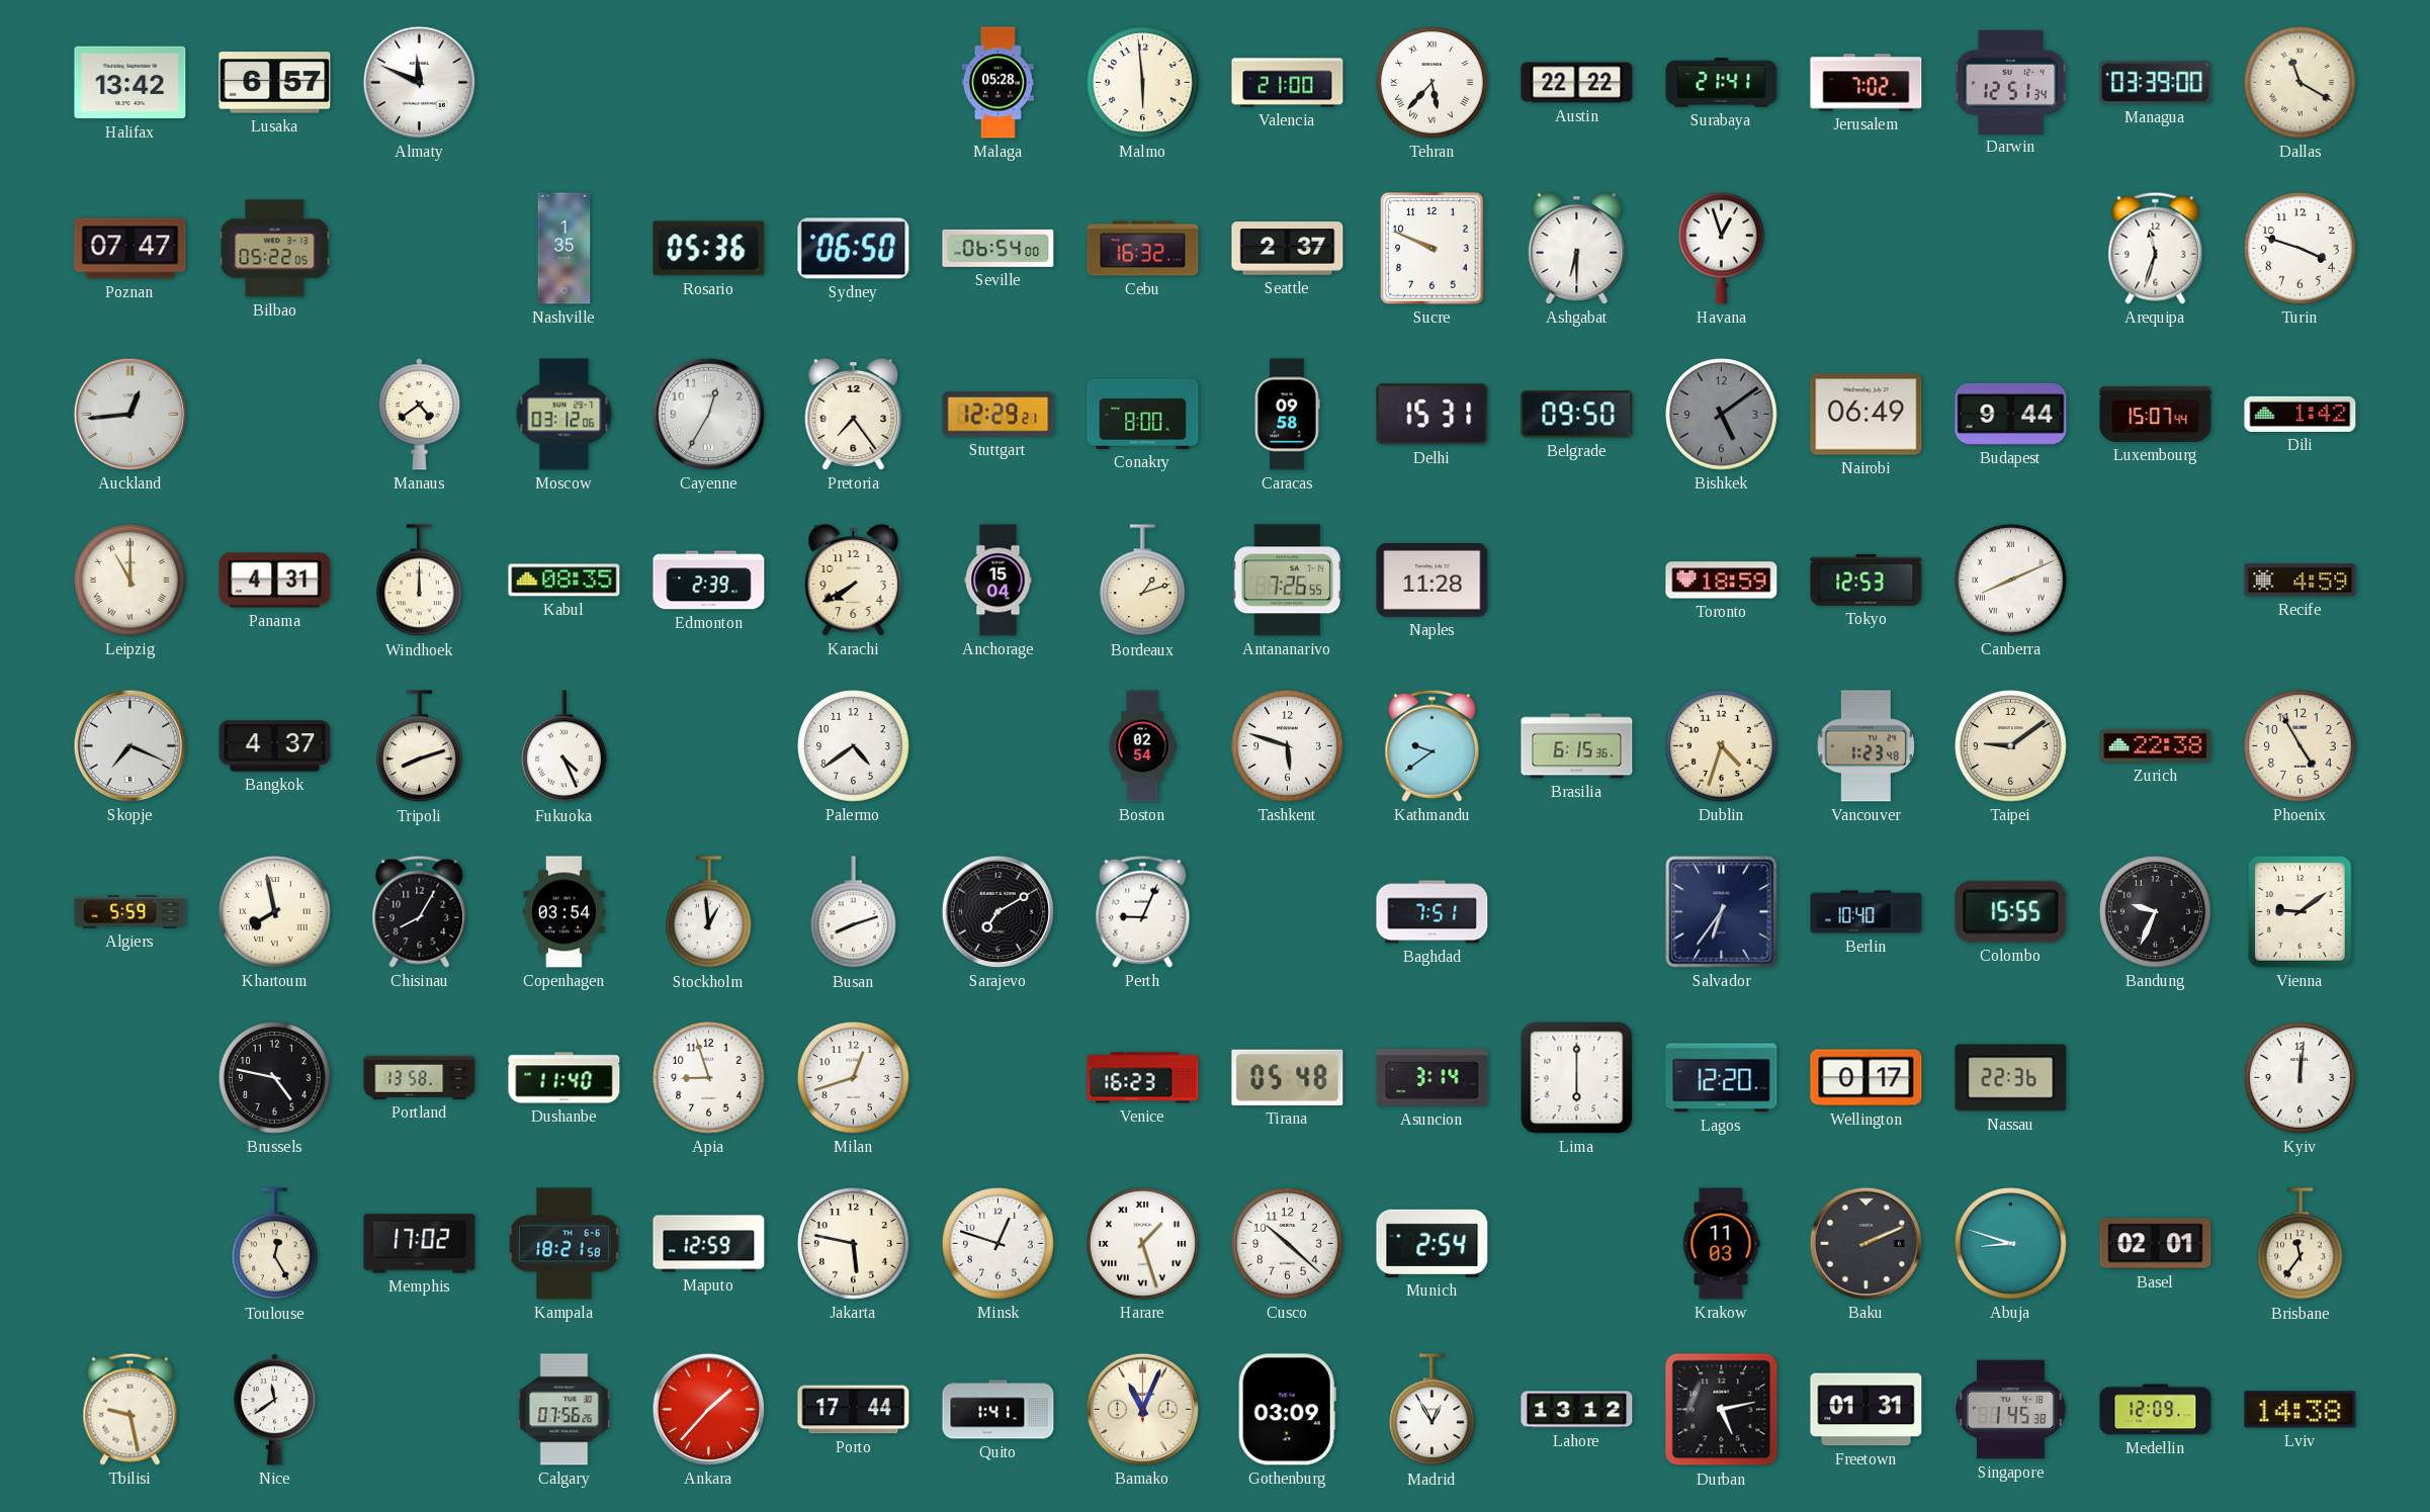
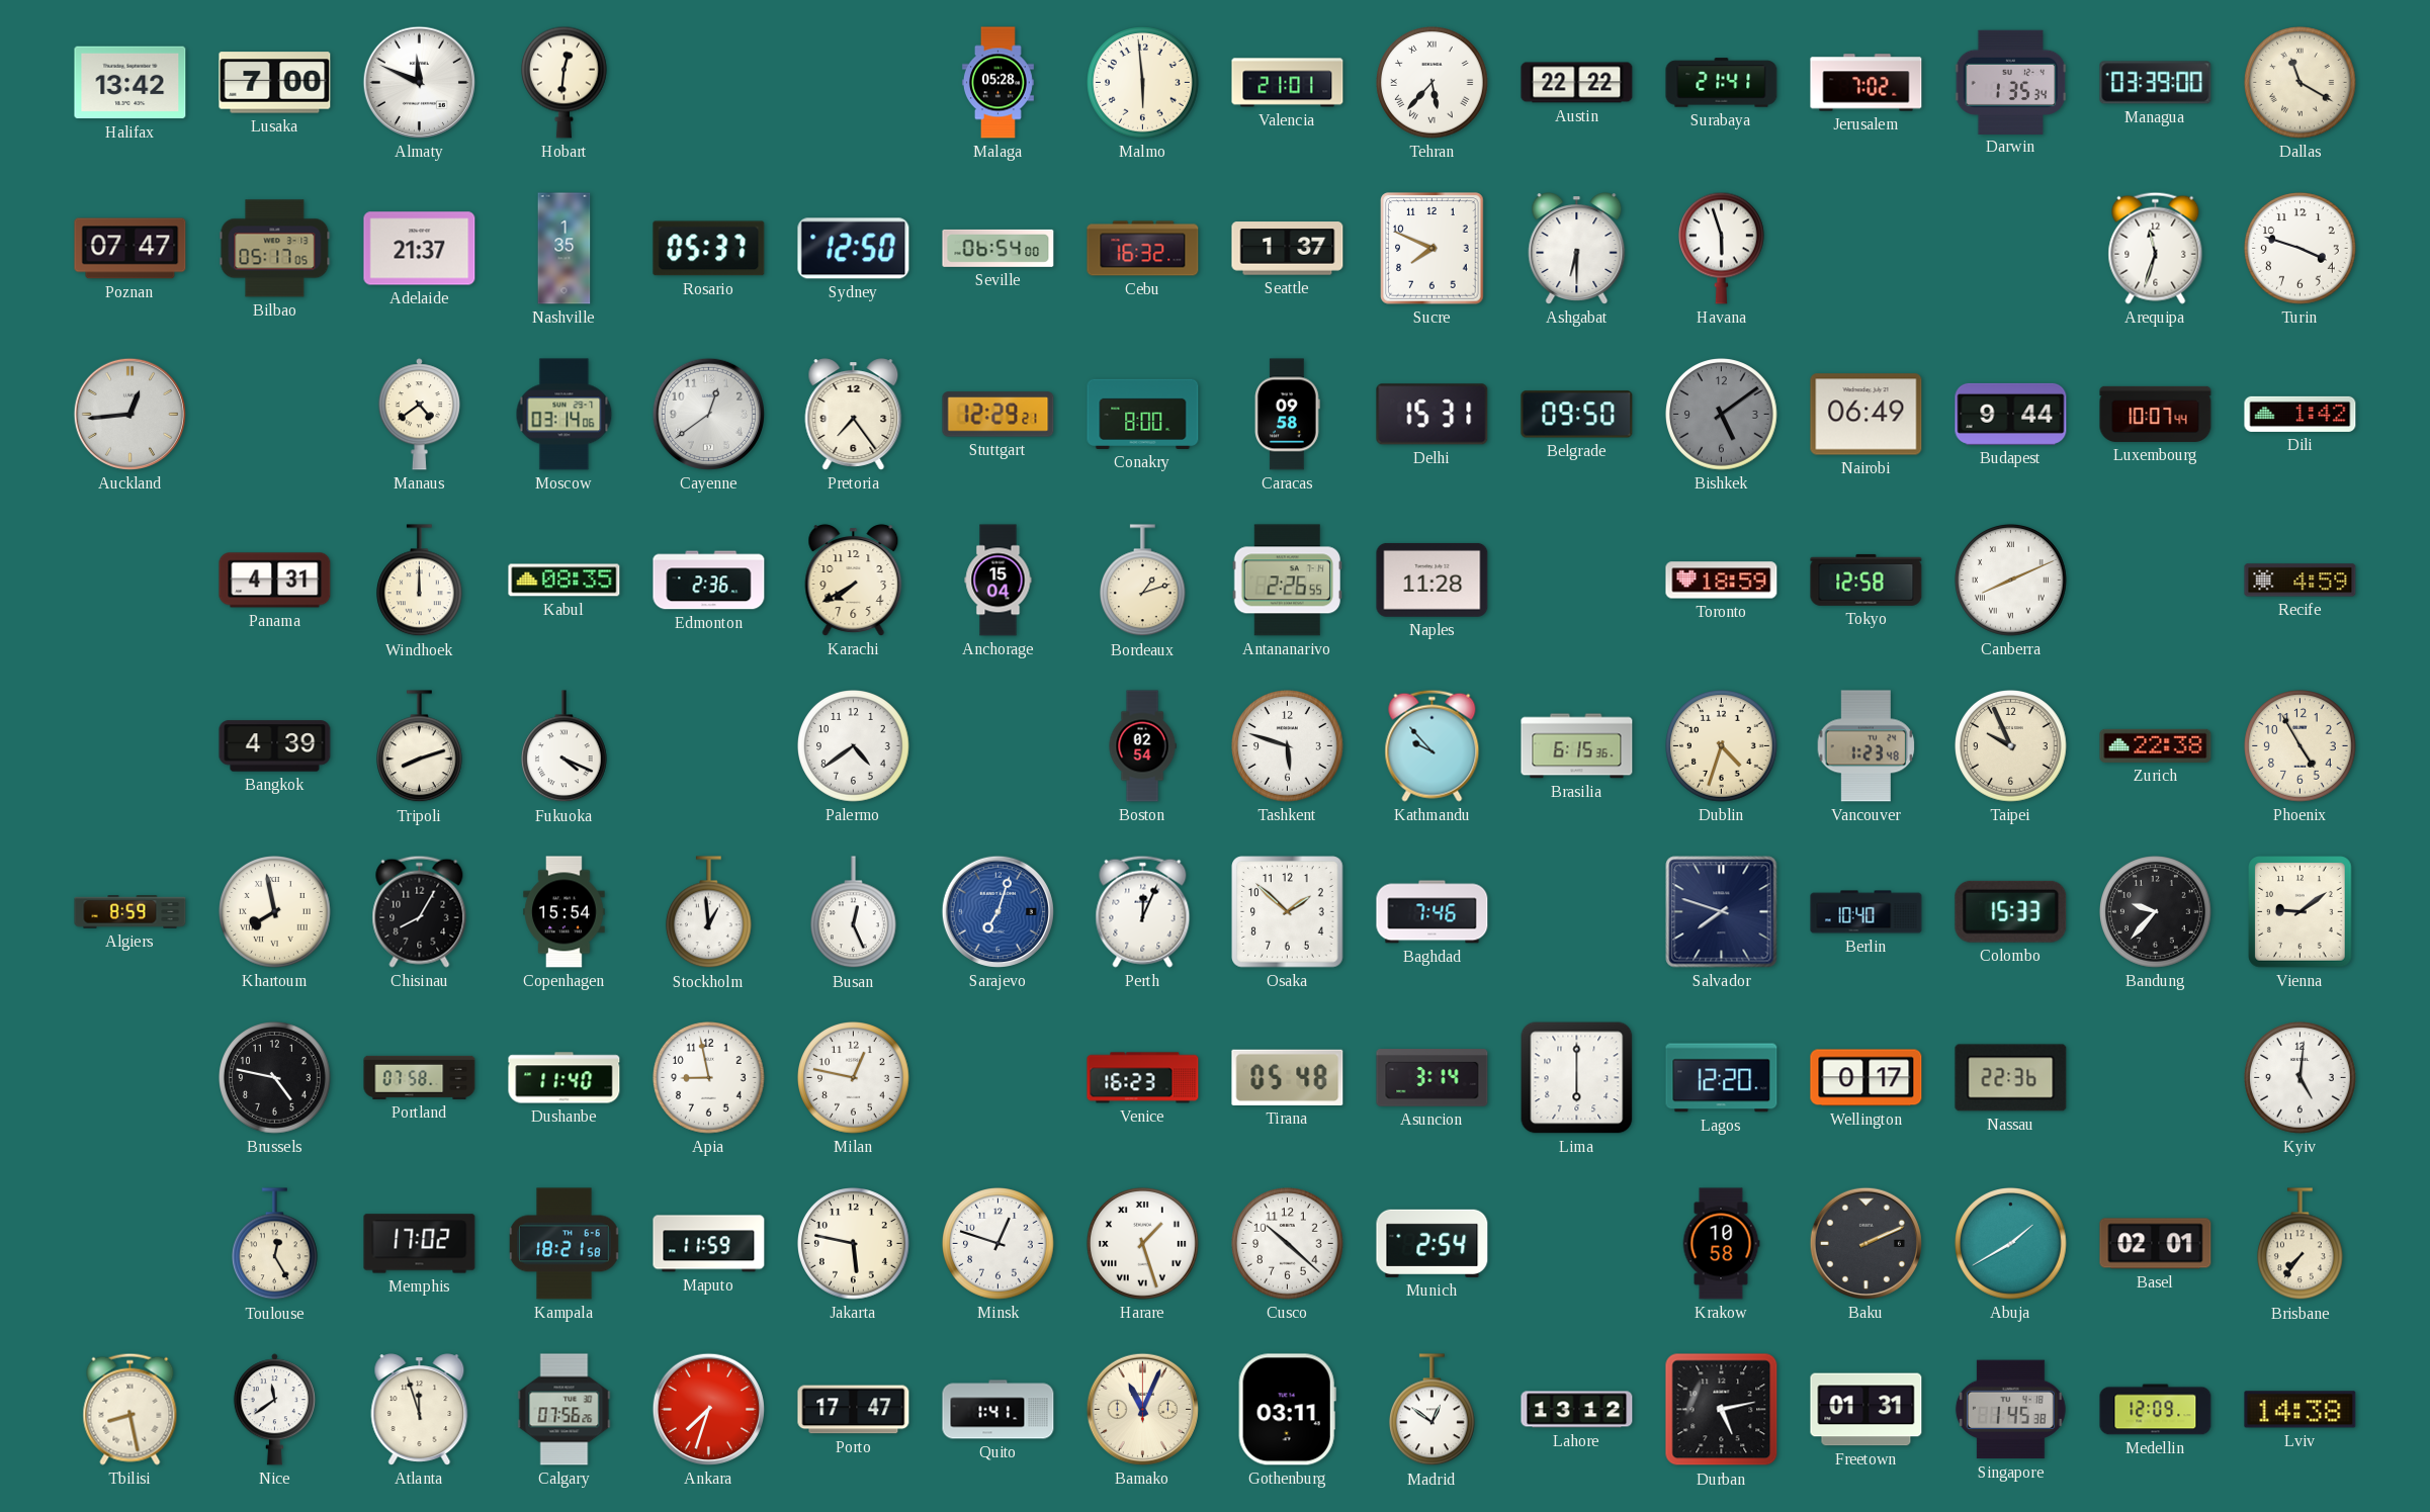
Lusaka: 6:57 -> 7:00
Hobart: none -> 12:31
Valencia: 21:00 -> 21:01
Darwin: 12:51 -> 1:35
Bilbao: 05:22 -> 05:17
Adelaide: none -> 21:37
Rosario: 05:36 -> 05:37
Sydney: 06:50 -> 12:50
Seattle: 2:37 -> 1:37
Sucre: 9:49 -> 7:49
Havana: 12:57 -> 5:57
Moscow: 03:12 -> 03:14
Cayenne: 12:35 -> 12:39
Luxembourg: 15:07 -> 10:07
Leipzig: 11:00 -> none
Edmonton: 2:39 -> 2:36
Antananarivo: 7:26 -> 2:26
Tokyo: 12:53 -> 12:58
Skopje: 7:19 -> none
Bangkok: 4:37 -> 4:39
Fukuoka: 4:26 -> 4:19
Kathmandu: 9:39 -> 9:53
Taipei: 9:09 -> 9:56
Algiers: 5:59 -> 8:59
Copenhagen: 03:54 -> 15:54
Busan: 8:12 -> 12:26
Sarajevo: 7:10 -> 7:03
Sarajevo dial: black -> blue
Perth: 9:04 -> 12:04
Osaka: none -> 1:52
Baghdad: 7:51 -> 7:46
Salvador: 6:36 -> 7:48
Colombo: 15:55 -> 15:33
Bandung: 9:34 -> 9:37
Portland: 13:58 -> 07:58
Apia: 8:57 -> 8:58
Milan: 12:42 -> 12:47
Kyiv: 12:01 -> 5:01
Maputo: 12:59 -> 11:59
Krakow: 11:03 -> 10:58
Abuja: 8:48 -> 1:40
Brisbane: 11:36 -> 7:36
Tbilisi: 9:28 -> 8:28
Atlanta: none -> 11:57
Ankara: 1:37 -> 7:33
Porto: 17:44 -> 17:47
Gothenburg: 03:09 -> 03:11
Madrid: 12:55 -> 12:51
